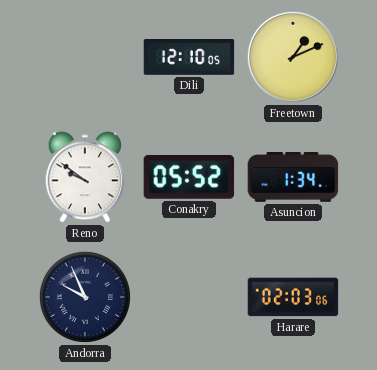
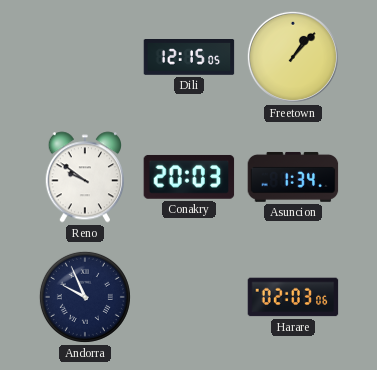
Dili: 12:10 -> 12:15
Freetown: 1:11 -> 1:07
Conakry: 05:52 -> 20:03
